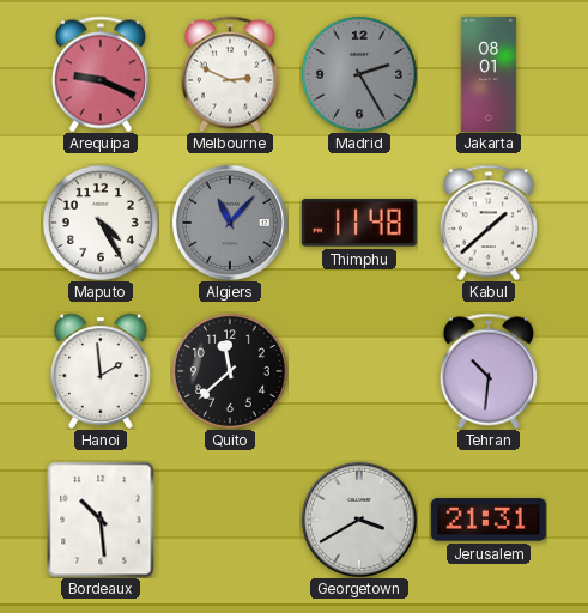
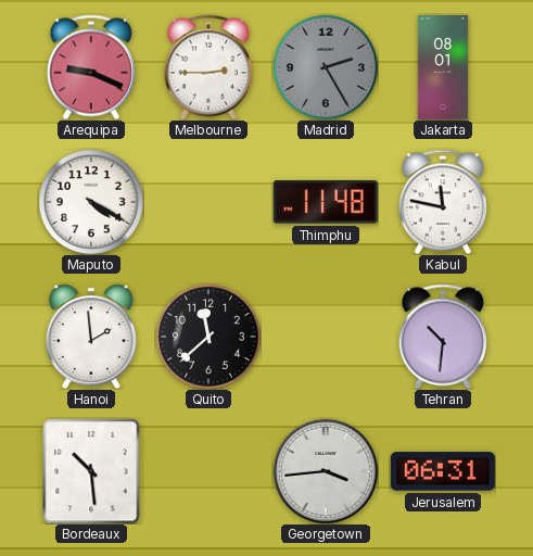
Melbourne: 2:49 -> 2:45
Maputo: 4:25 -> 4:20
Algiers: 11:07 -> none
Kabul: 1:38 -> 11:47
Georgetown: 3:40 -> 3:44
Jerusalem: 21:31 -> 06:31
